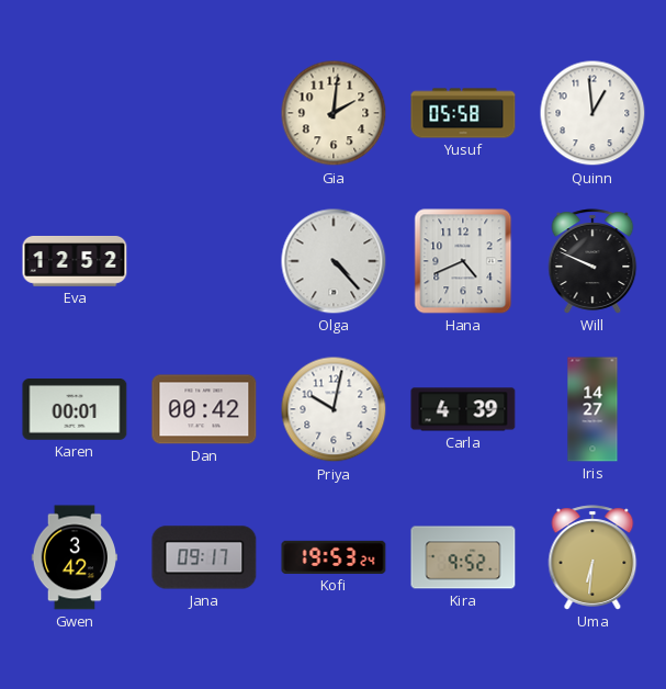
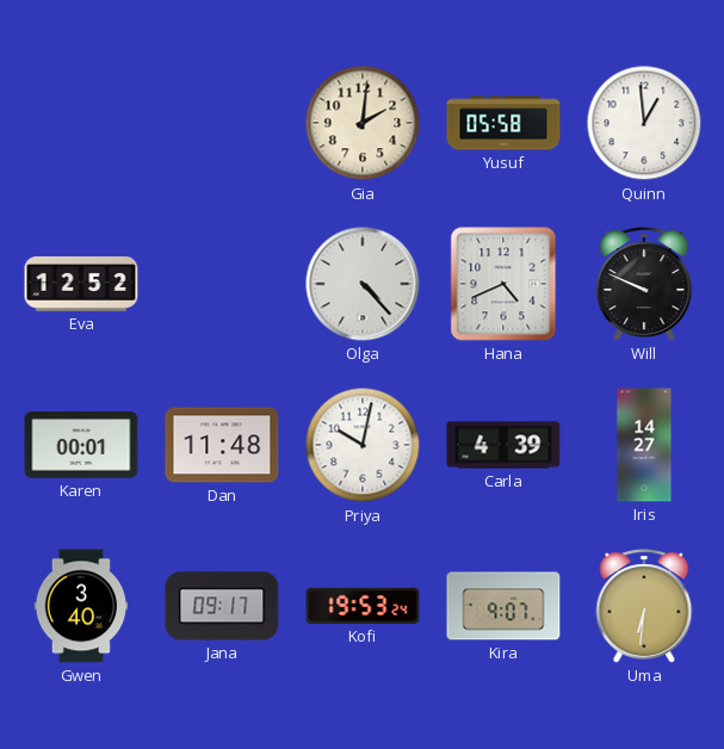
Dan: 00:42 -> 11:48
Gwen: 3:42 -> 3:40
Kira: 9:52 -> 9:07
